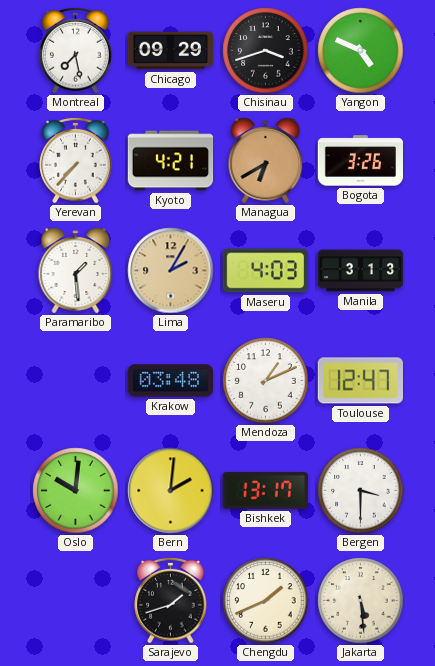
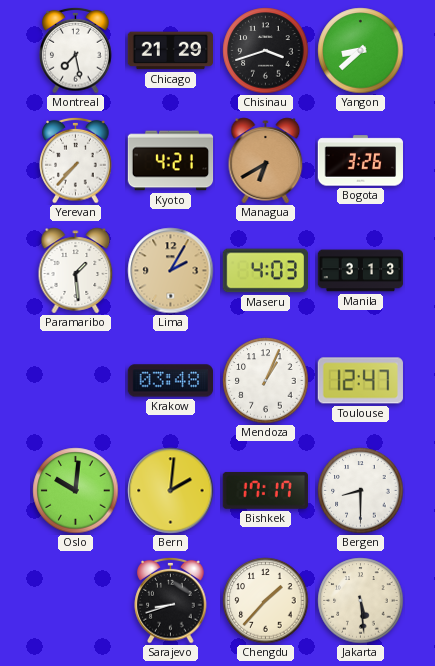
Chicago: 09:29 -> 21:29
Yangon: 4:49 -> 8:38
Mendoza: 1:11 -> 1:04
Bishkek: 13:17 -> 17:17
Bergen: 3:30 -> 8:30
Sarajevo: 1:42 -> 8:42
Chengdu: 1:41 -> 1:37
